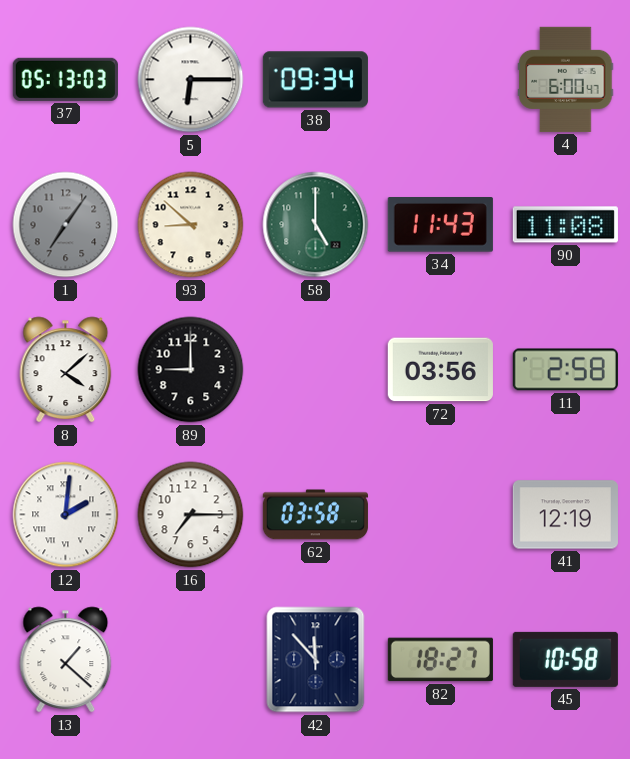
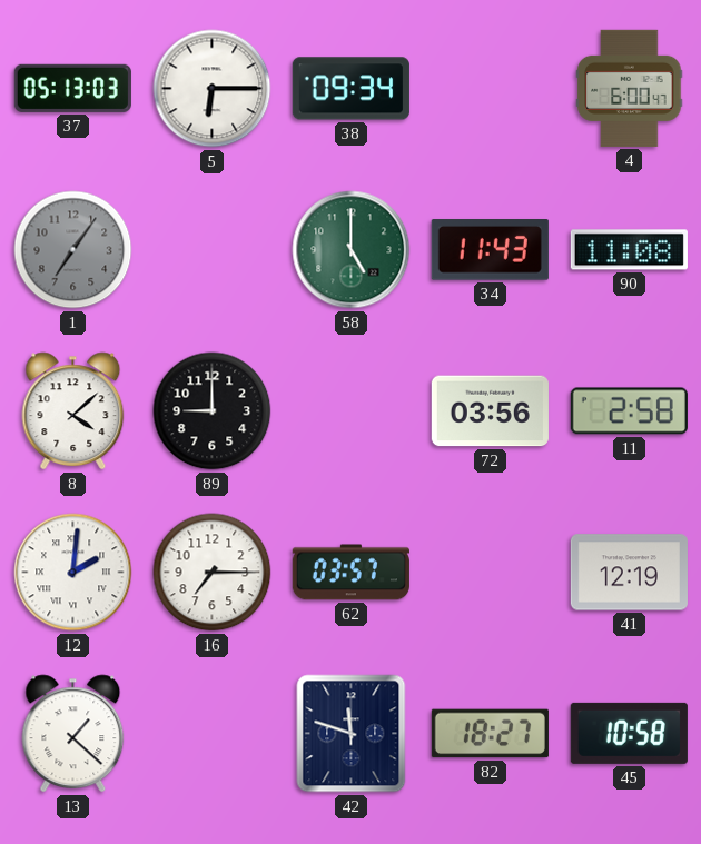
93: 8:52 -> none
62: 03:58 -> 03:57
42: 11:53 -> 11:48
